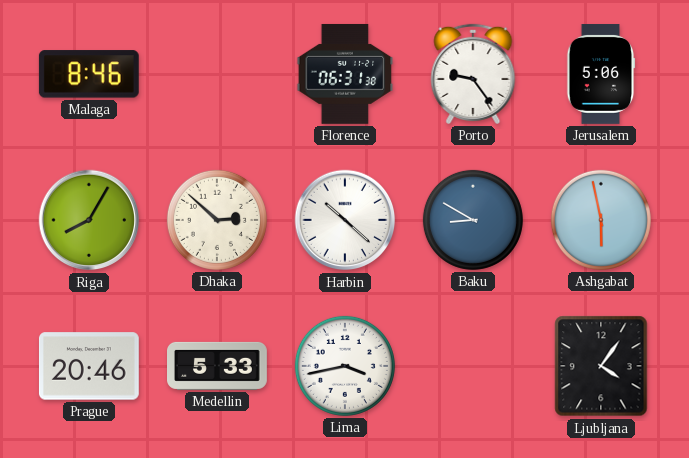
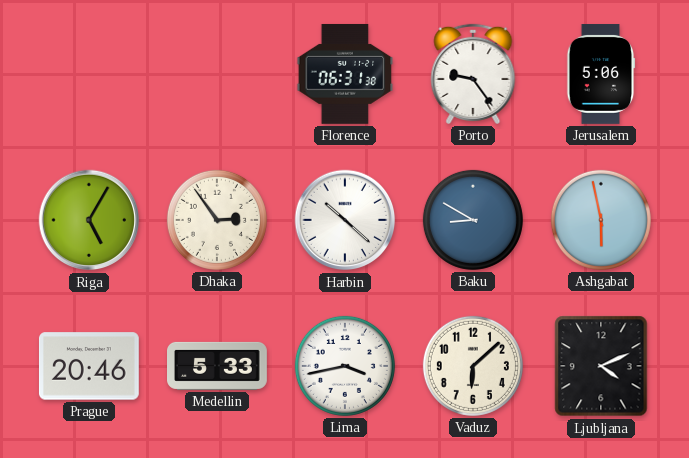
Malaga: 8:46 -> none
Riga: 8:05 -> 5:05
Dhaka: 2:52 -> 2:54
Vaduz: none -> 6:08
Ljubljana: 4:06 -> 4:11
